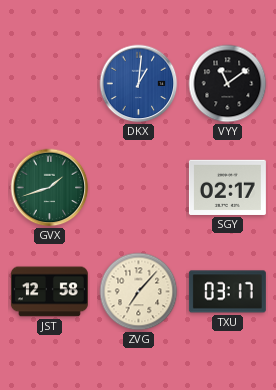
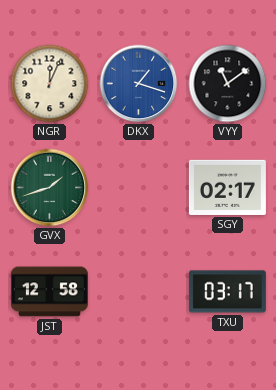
NGR: none -> 12:04
DKX: 1:01 -> 1:18
ZVG: 7:07 -> none
